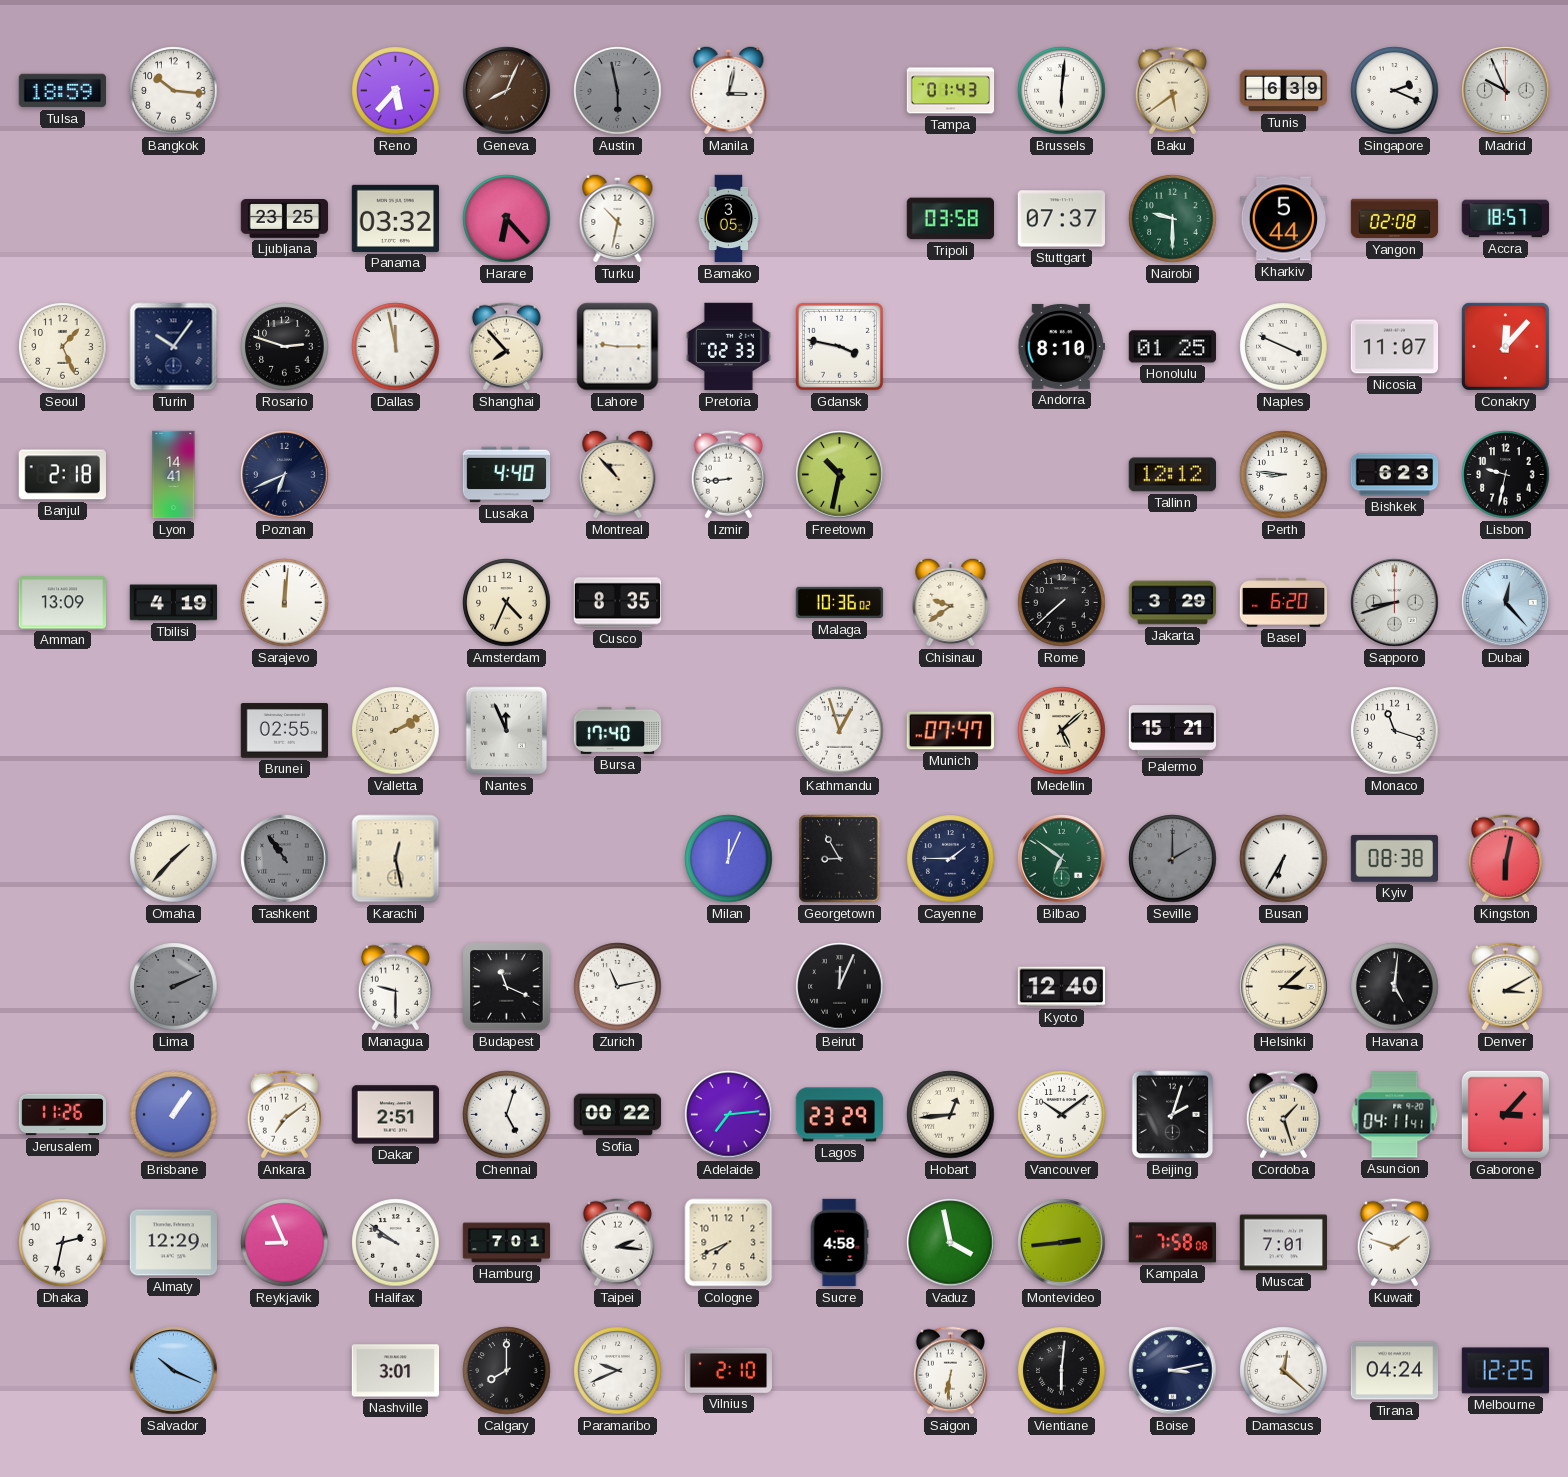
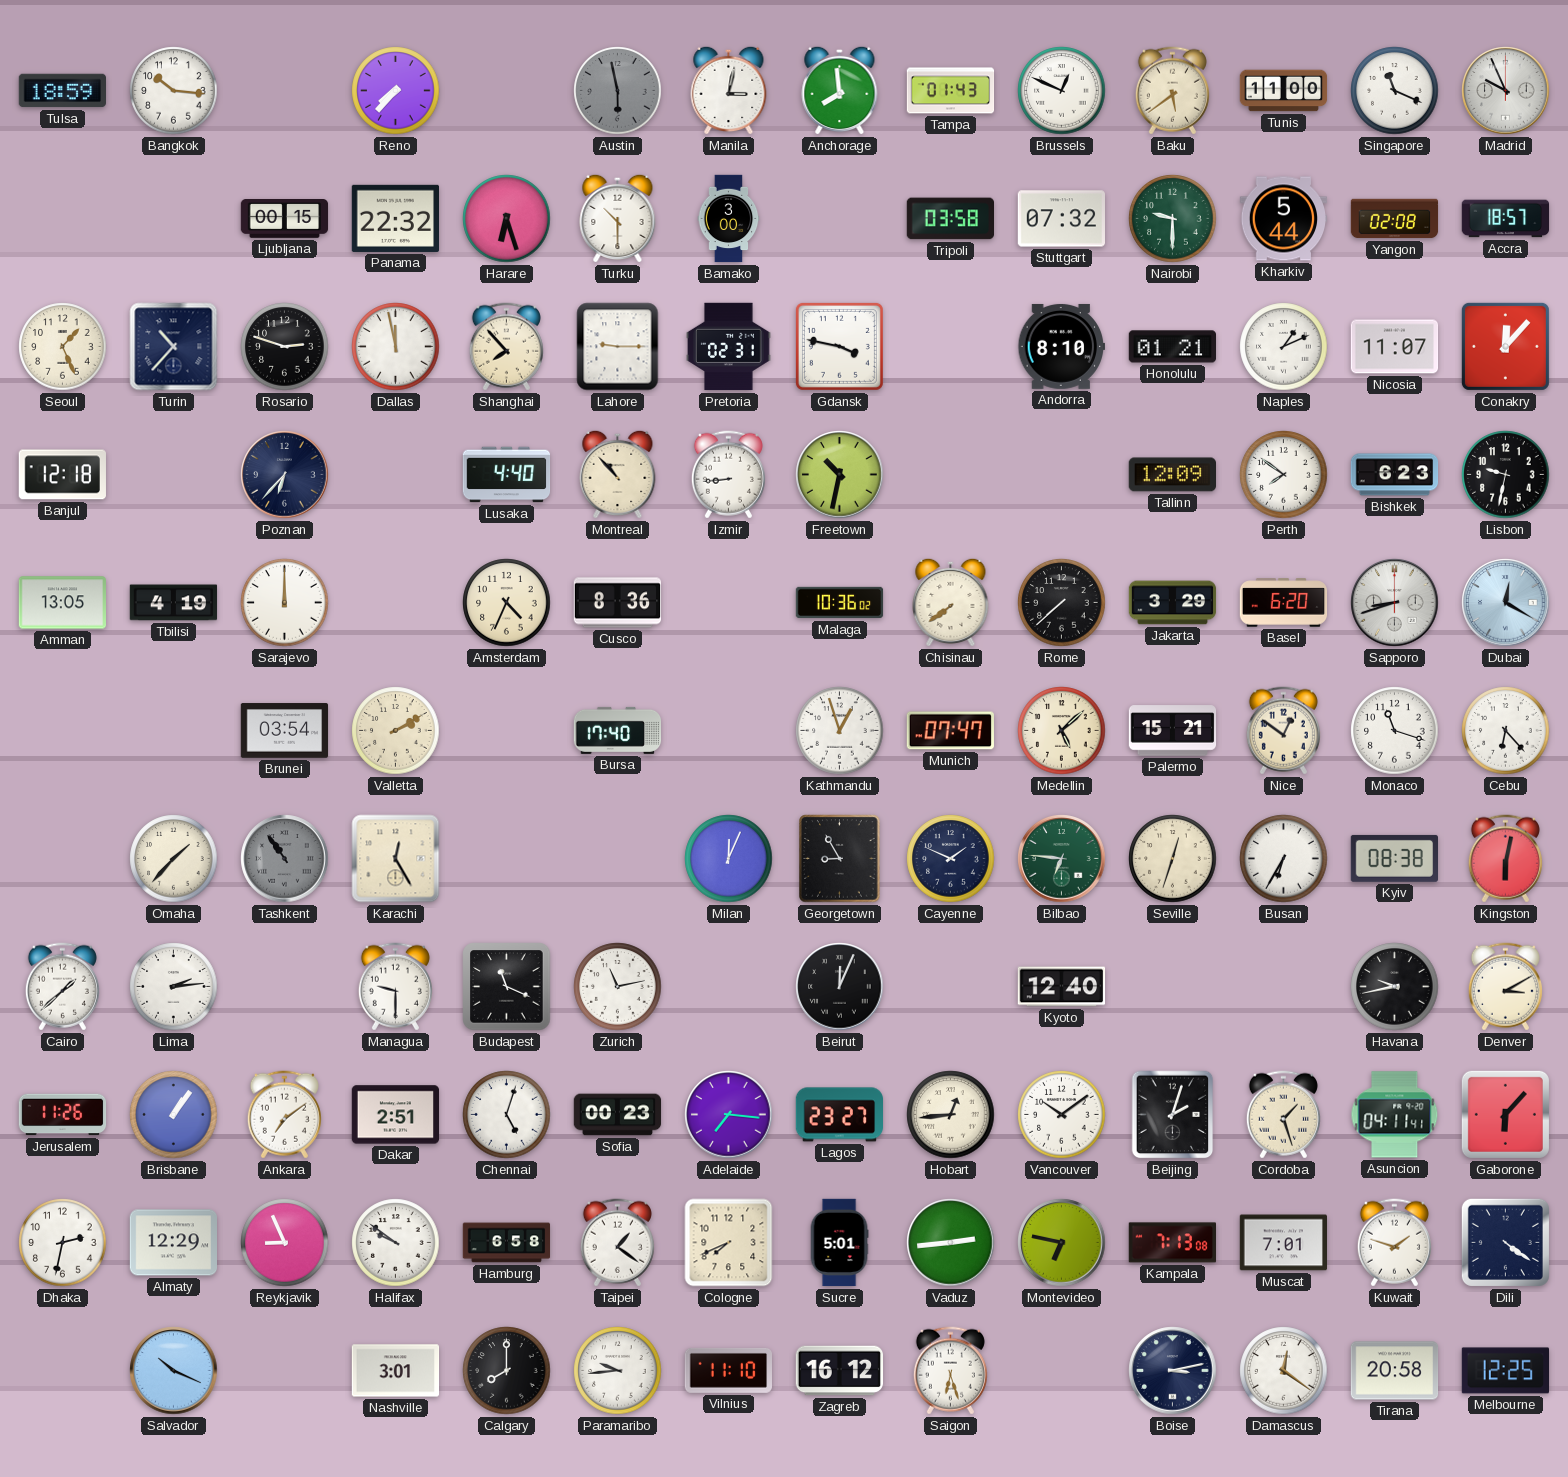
Reno: 5:37 -> 7:37
Geneva: 8:04 -> none
Anchorage: none -> 7:59
Brussels: 6:01 -> 12:49
Tunis: 6:39 -> 11:00
Singapore: 2:19 -> 11:19
Ljubljana: 23:25 -> 00:15
Panama: 03:32 -> 22:32
Harare: 6:23 -> 6:27
Turku: 10:32 -> 10:30
Bamako: 3:05 -> 3:00
Stuttgart: 07:37 -> 07:32
Turin: 10:06 -> 10:37
Pretoria: 02:33 -> 02:31
Honolulu: 01:25 -> 01:21
Naples: 3:49 -> 1:11
Banjul: 2:18 -> 12:18
Lyon: 14:41 -> none
Poznan: 6:41 -> 6:37
Tallinn: 12:12 -> 12:09
Perth: 8:46 -> 7:51
Amman: 13:09 -> 13:05
Sarajevo: 12:01 -> 12:00
Cusco: 8:35 -> 8:36
Chisinau: 9:39 -> 7:39
Dubai: 12:23 -> 12:20
Brunei: 02:55 -> 03:54
Nantes: 11:56 -> none
Nice: none -> 12:51
Cebu: none -> 6:23
Karachi: 12:28 -> 12:25
Cayenne: 1:45 -> 1:49
Bilbao: 6:51 -> 6:46
Seville: 2:00 -> 12:33
Seville dial: grey -> cream
Cairo: none -> 1:38
Lima: 2:11 -> 2:14
Lima dial: grey -> white
Helsinki: 3:08 -> none
Havana: 5:01 -> 9:43
Sofia: 00:22 -> 00:23
Adelaide: 7:14 -> 7:16
Lagos: 23:29 -> 23:27
Gaborone: 3:07 -> 6:07
Hamburg: 7:01 -> 6:58
Taipei: 2:16 -> 1:21
Sucre: 4:58 -> 5:01
Vaduz: 3:58 -> 2:44
Montevideo: 2:44 -> 6:47
Kampala: 7:58 -> 7:13
Dili: none -> 4:21
Paramaribo: 9:41 -> 9:44
Vilnius: 2:10 -> 11:10
Zagreb: none -> 16:12
Saigon: 6:31 -> 6:27
Vientiane: 6:01 -> none
Damascus: 12:22 -> 12:21
Tirana: 04:24 -> 20:58
